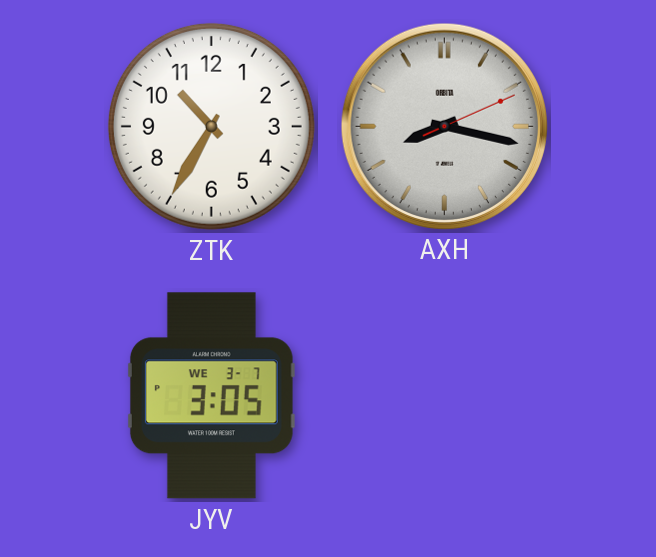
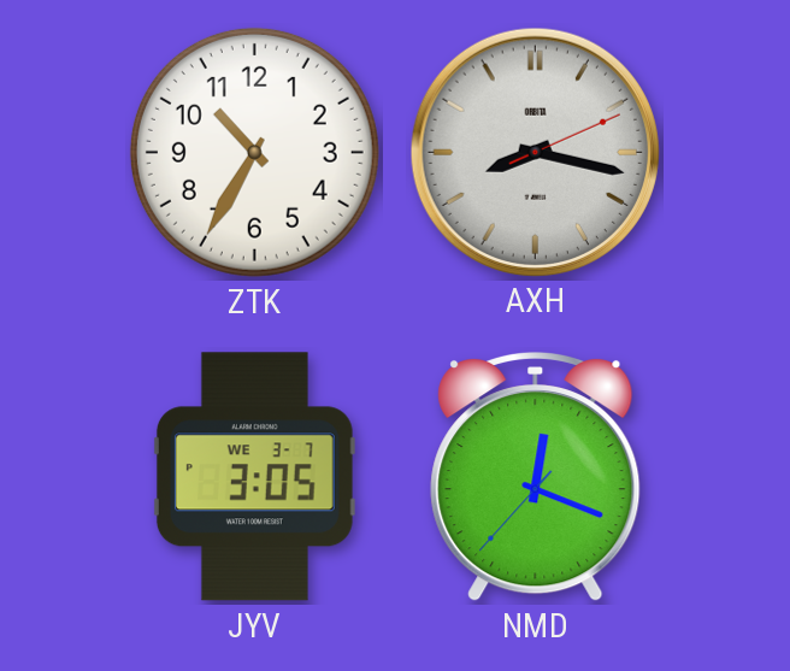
NMD: none -> 12:18
